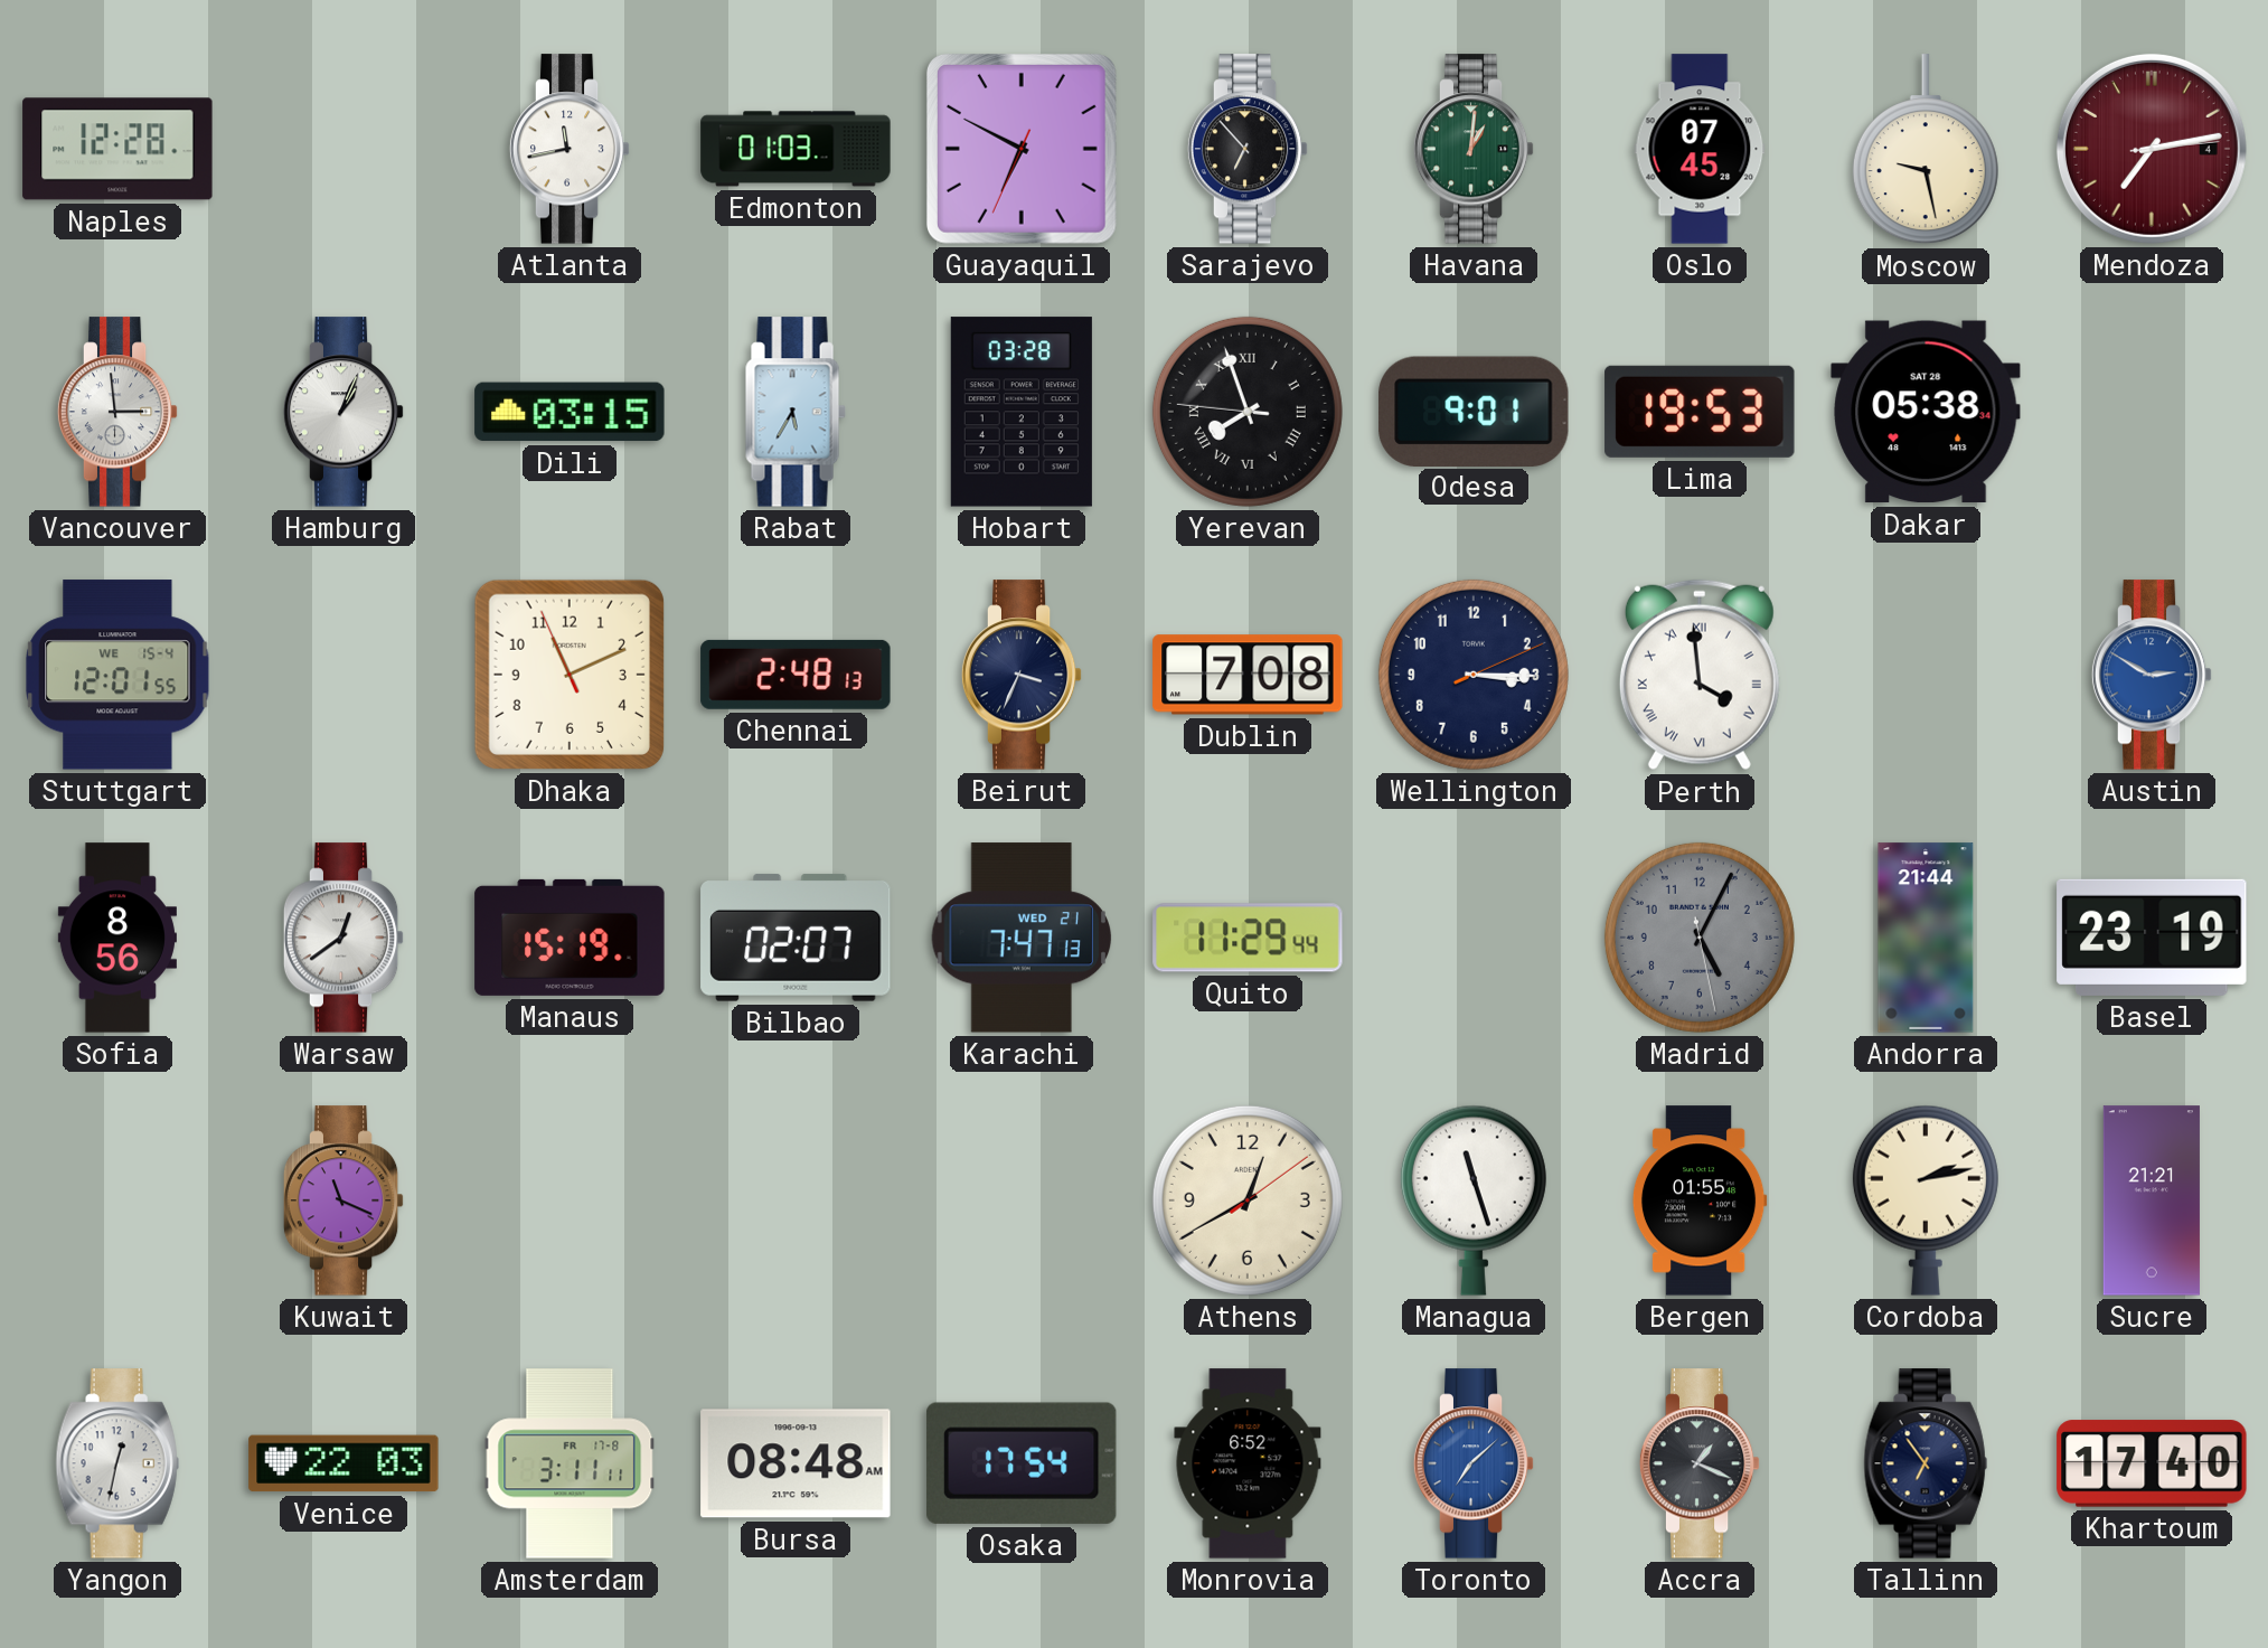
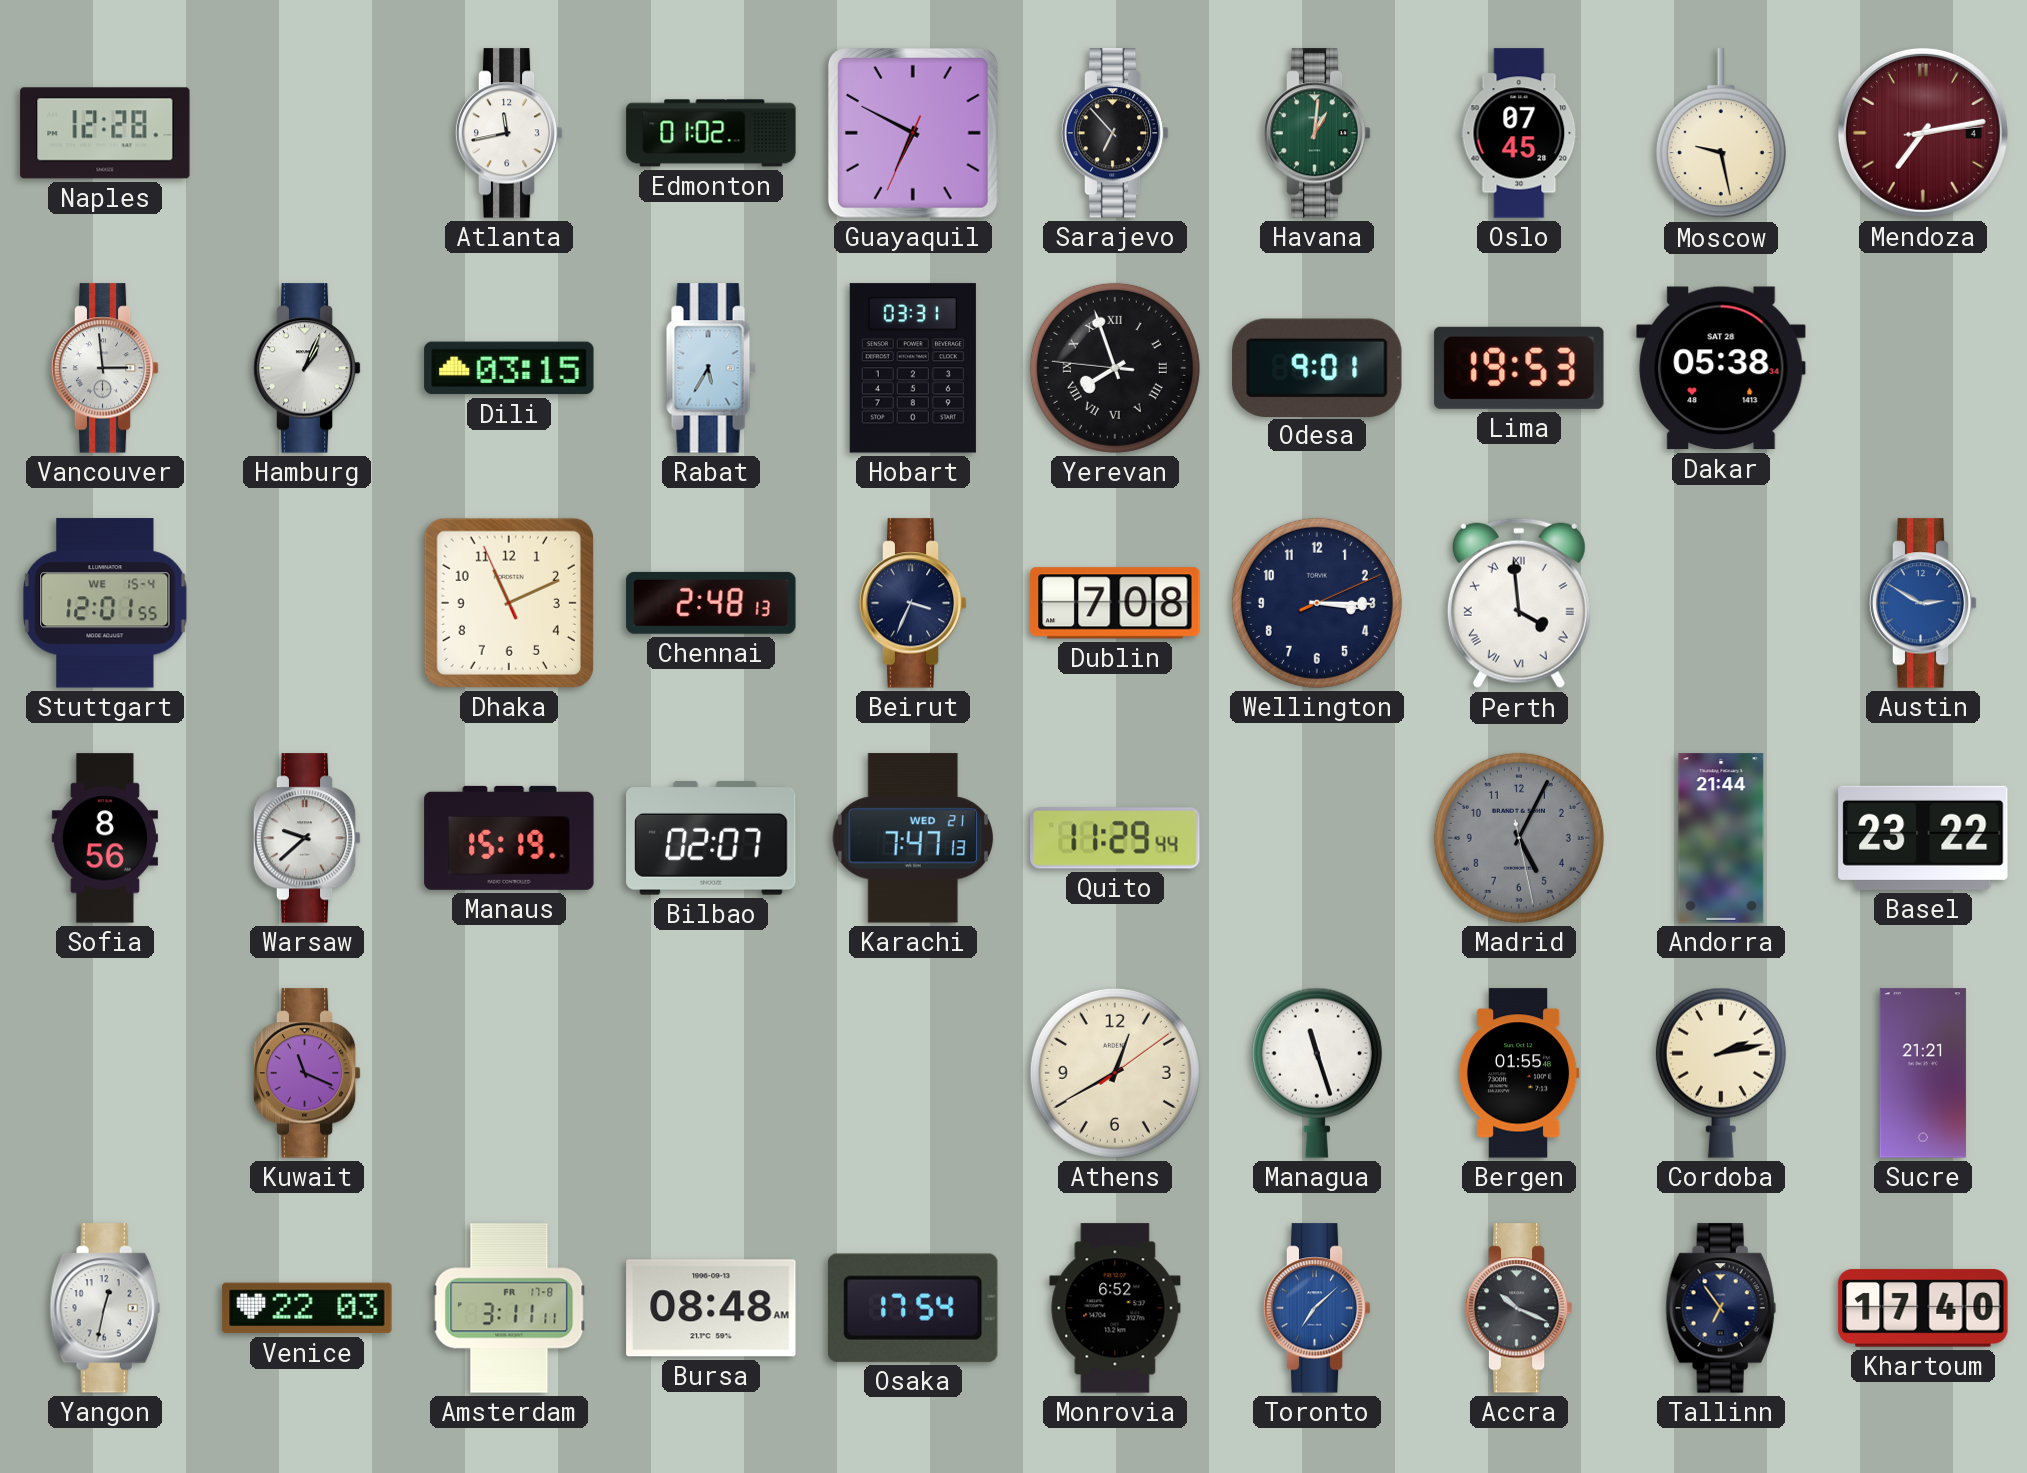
Edmonton: 01:03 -> 01:02
Hobart: 03:28 -> 03:31
Warsaw: 12:39 -> 9:38
Basel: 23:19 -> 23:22
Accra: 1:19 -> 10:19
